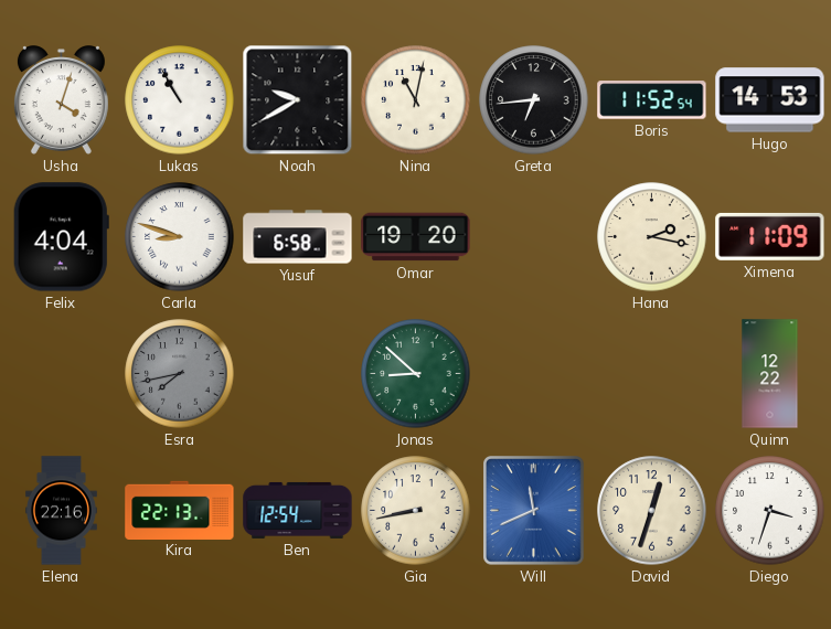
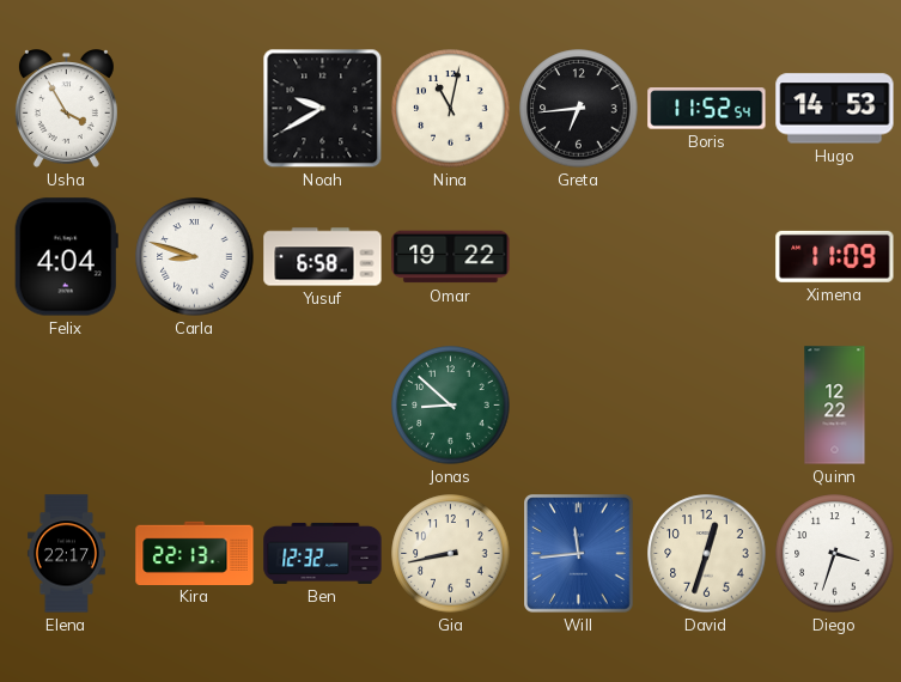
Usha: 4:03 -> 3:55
Lukas: 10:55 -> none
Omar: 19:20 -> 19:22
Hana: 2:17 -> none
Esra: 7:43 -> none
Elena: 22:16 -> 22:17
Ben: 12:54 -> 12:32
Will: 11:41 -> 11:44
